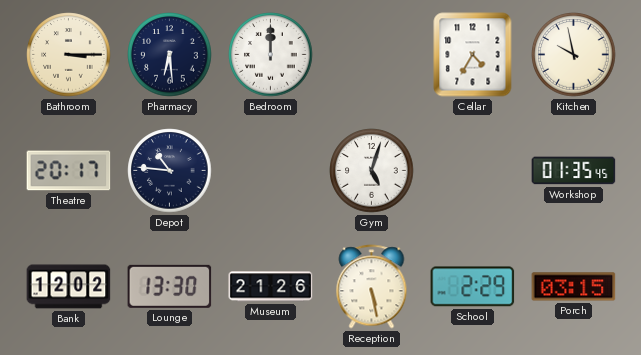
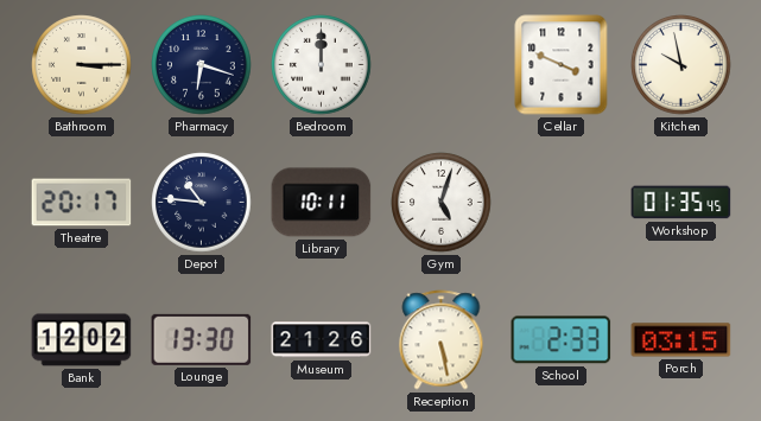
Pharmacy: 6:29 -> 6:18
Cellar: 4:35 -> 3:49
Library: none -> 10:11
School: 2:29 -> 2:33
